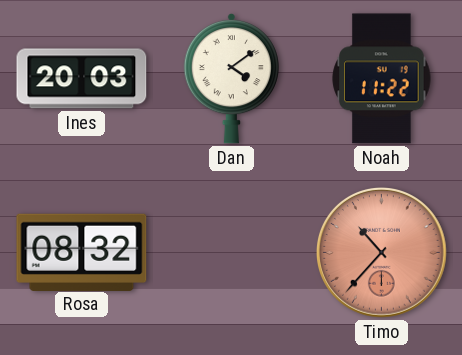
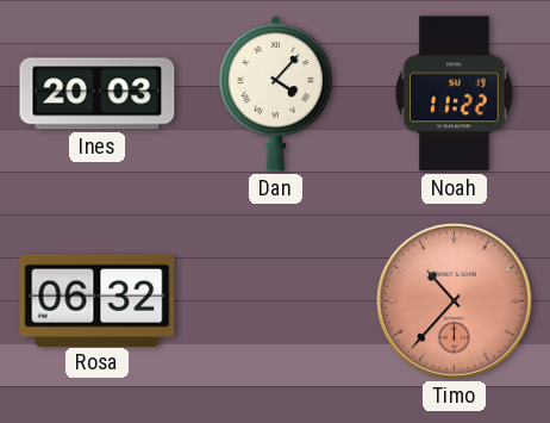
Dan: 4:09 -> 4:07
Rosa: 08:32 -> 06:32
